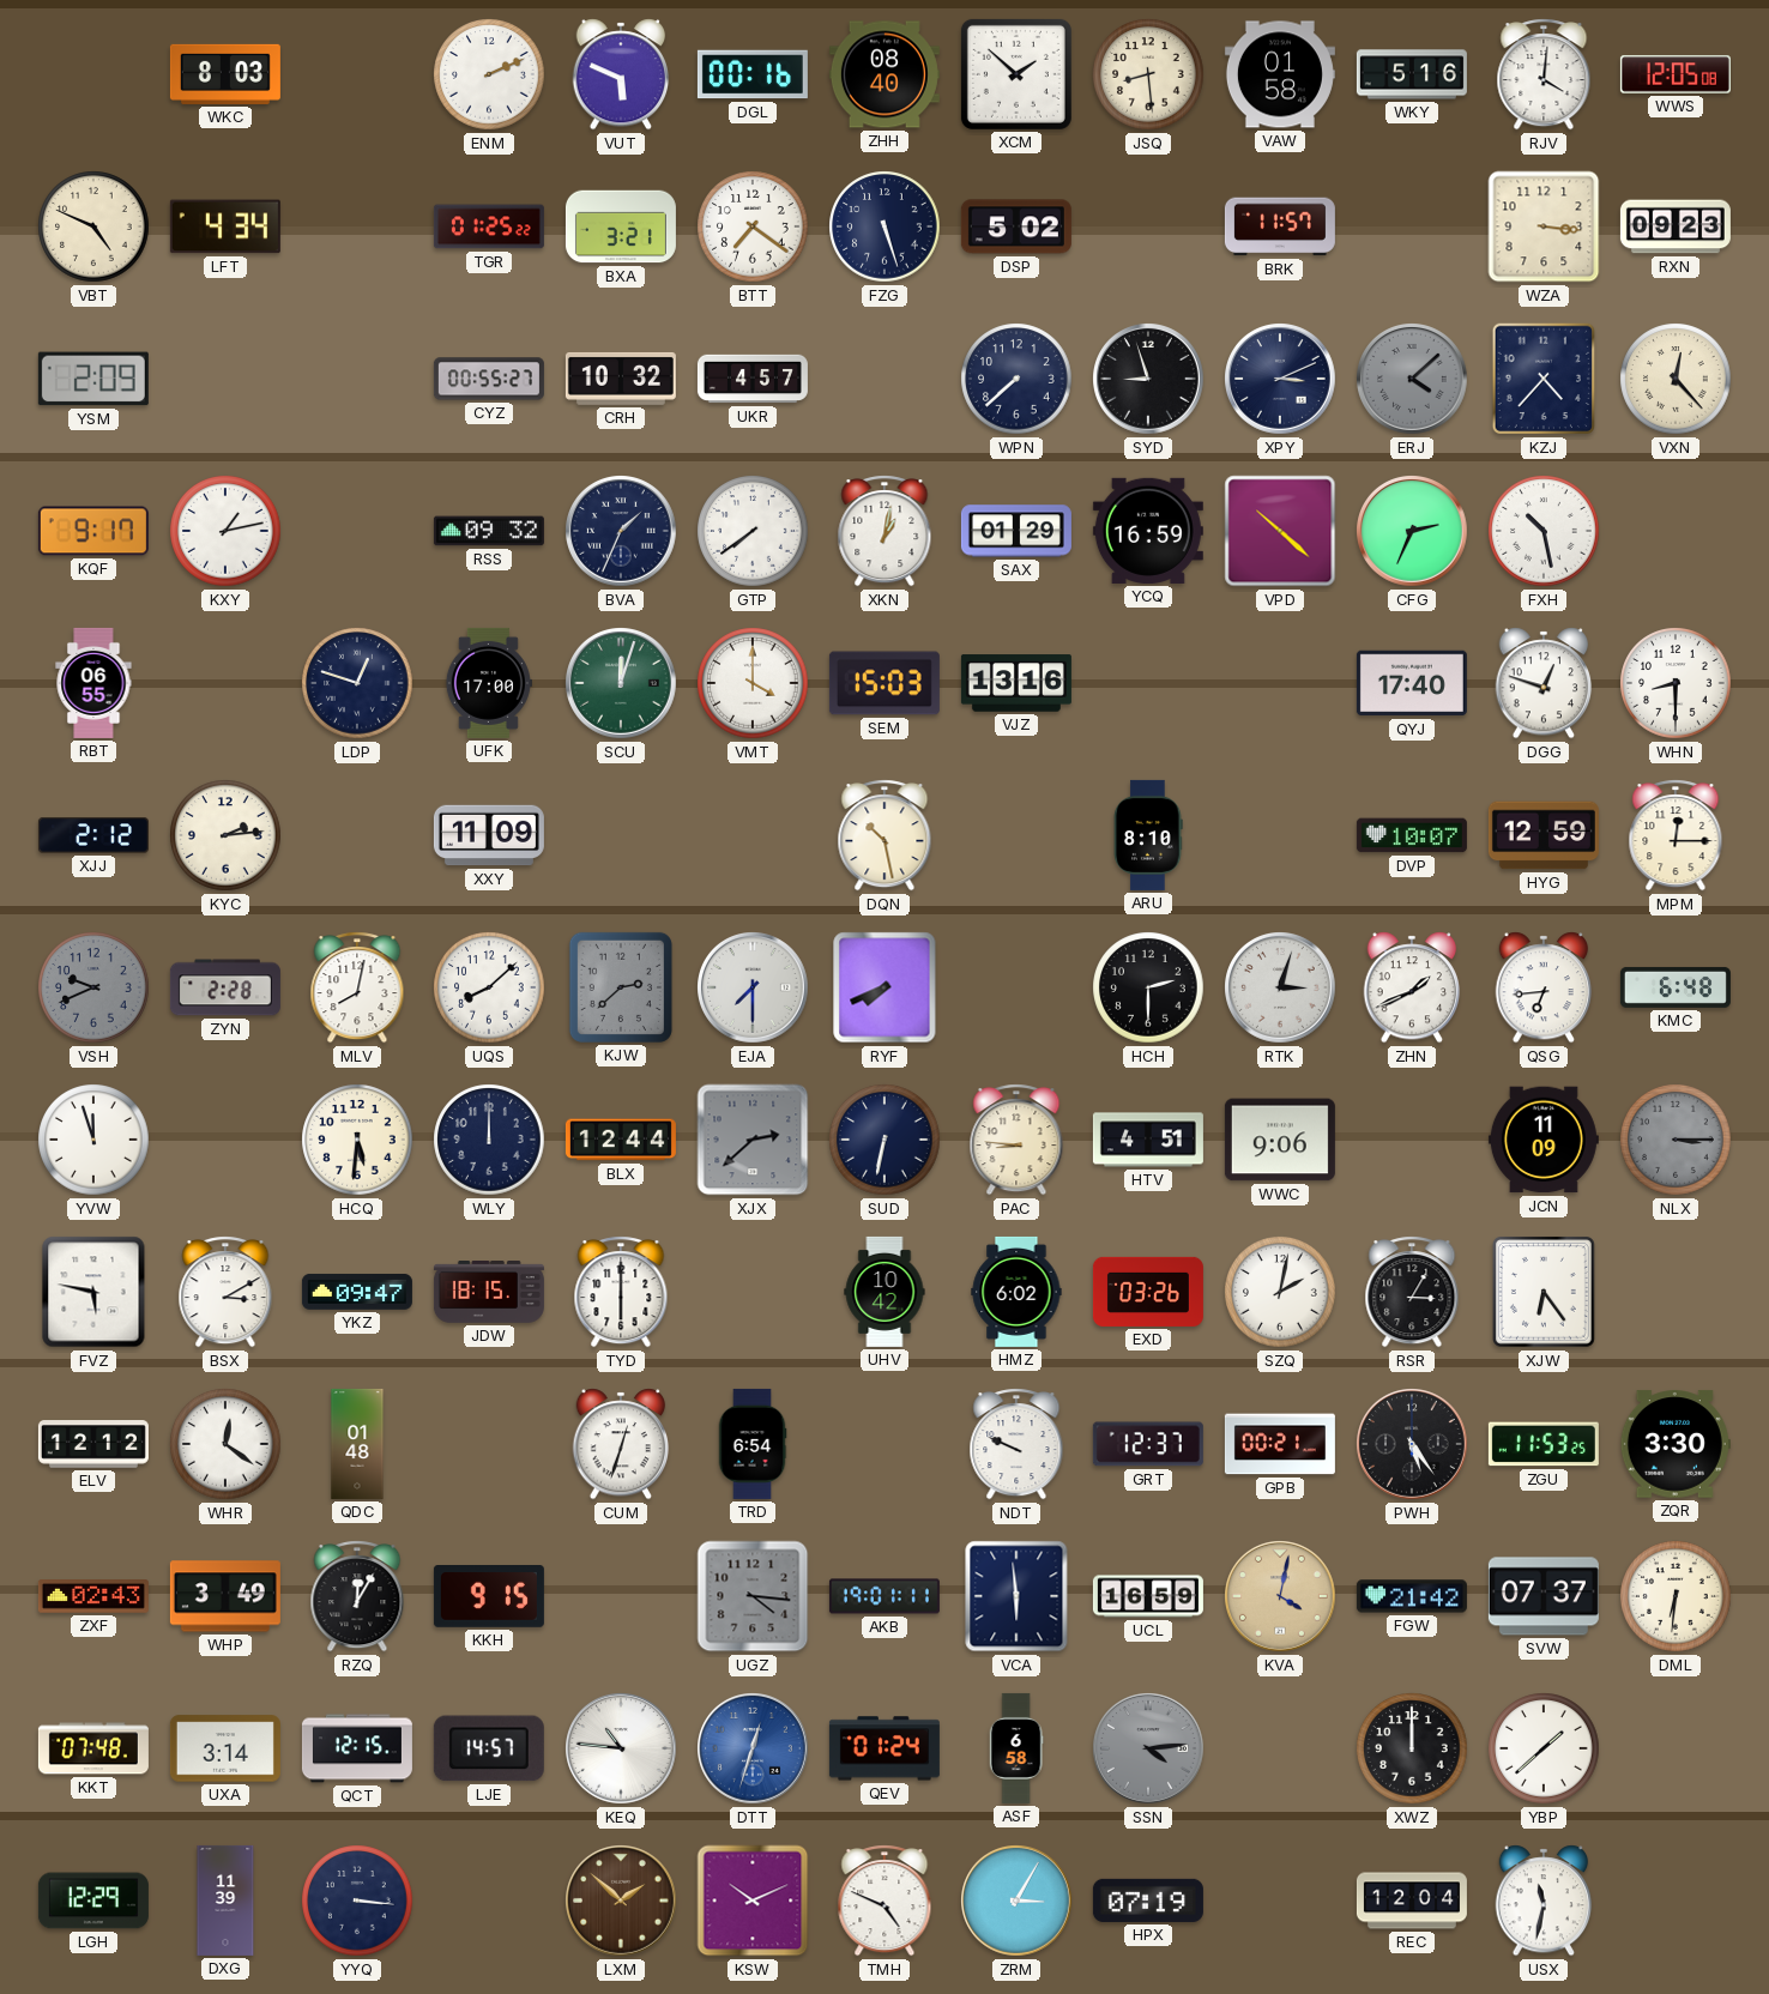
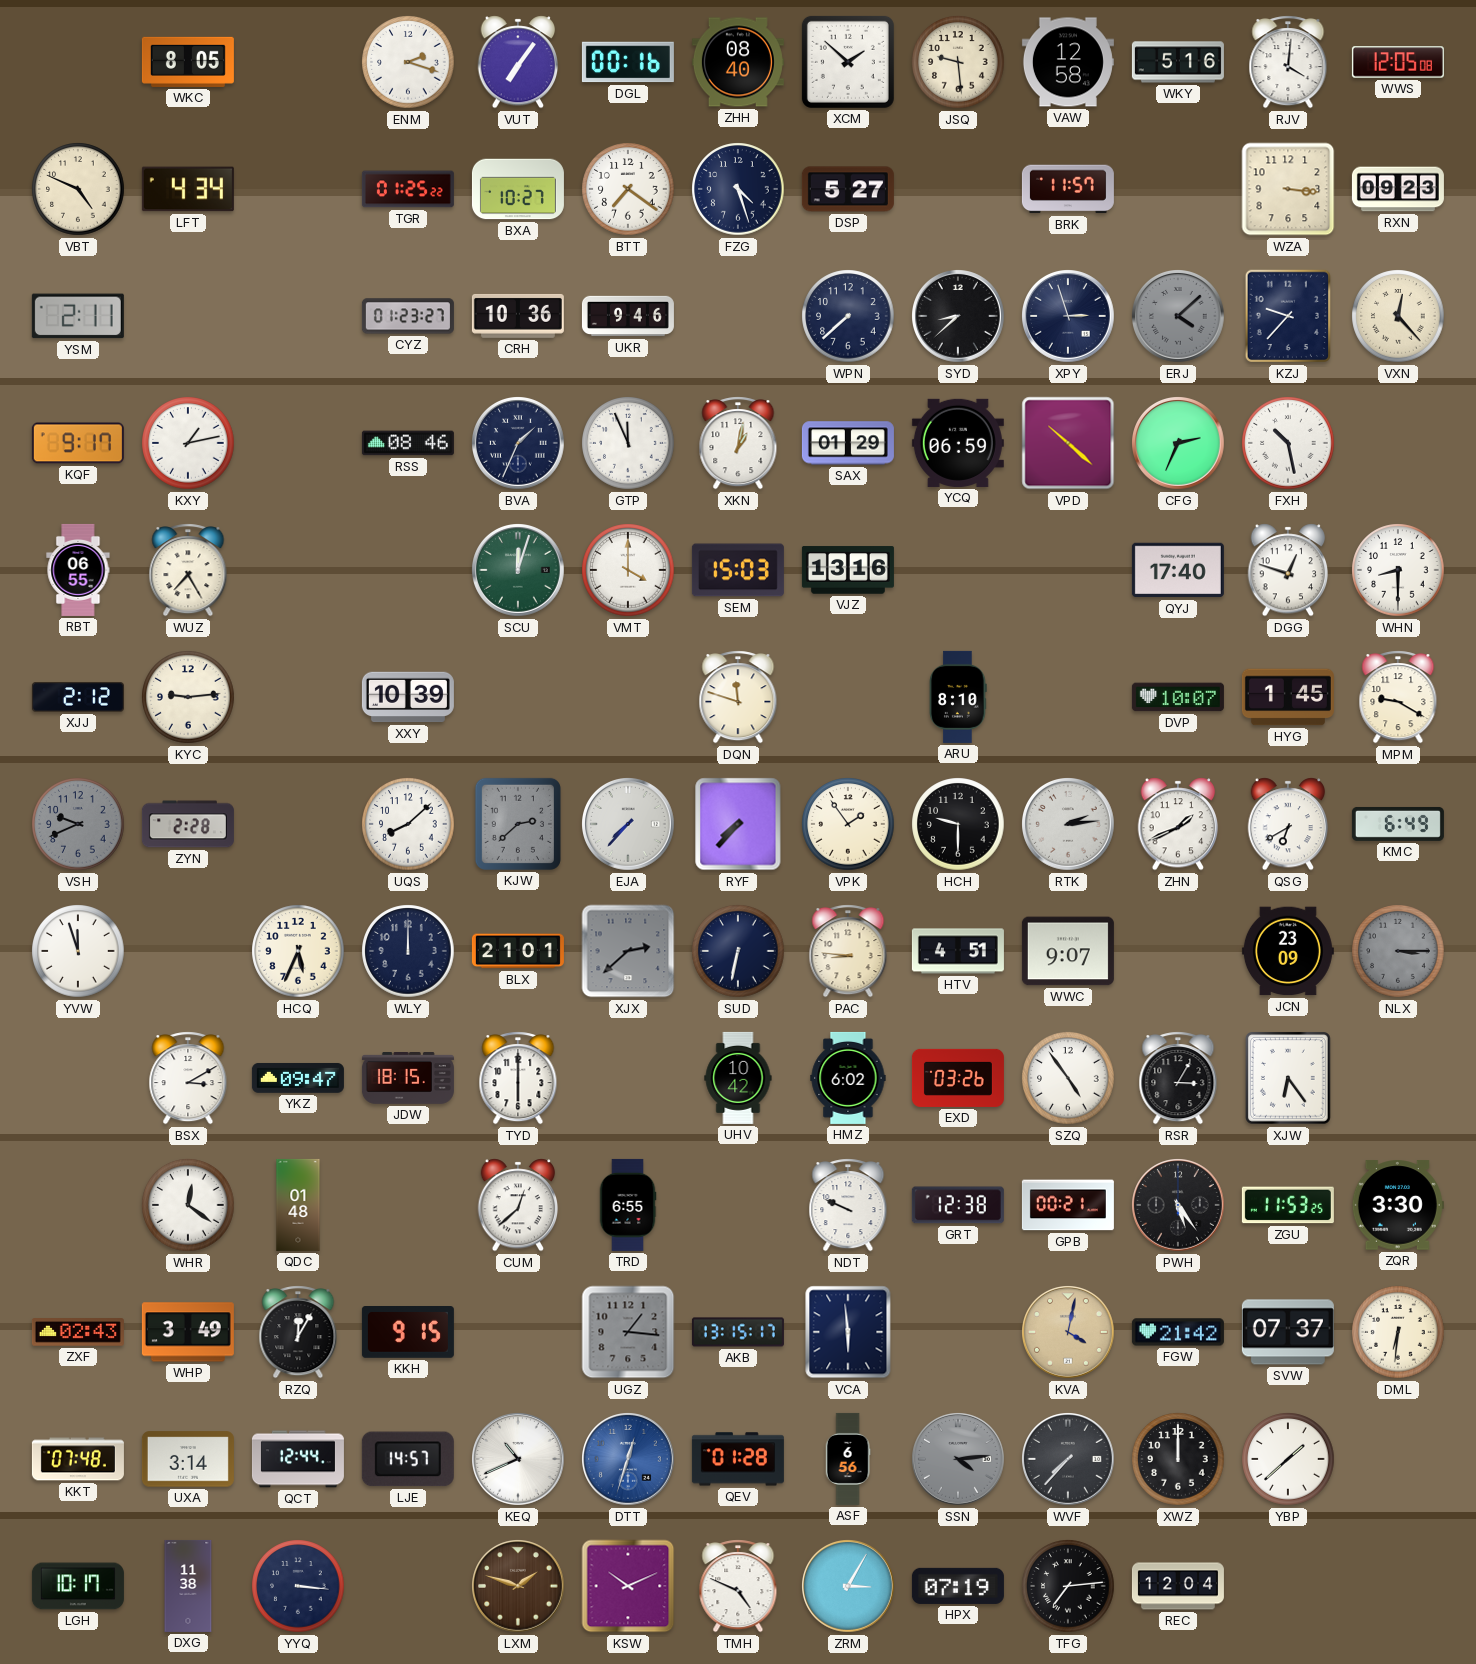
WKC: 8:03 -> 8:05
ENM: 2:11 -> 2:18
VUT: 5:49 -> 7:06
JSQ: 8:29 -> 9:29
VAW: 01:58 -> 12:58
BXA: 3:21 -> 10:27
FZG: 5:27 -> 4:27
DSP: 5:02 -> 5:27
YSM: 2:09 -> 2:11
CYZ: 00:55 -> 01:23
CRH: 10:32 -> 10:36
UKR: 4:57 -> 9:46
SYD: 8:57 -> 8:38
XPY: 3:11 -> 2:57
KZJ: 4:37 -> 9:37
RSS: 09:32 -> 08:46
GTP: 7:39 -> 11:56
YCQ: 16:59 -> 06:59
WUZ: none -> 7:25
LDP: 12:48 -> none
UFK: 17:00 -> none
KYC: 2:14 -> 9:14
XXY: 11:09 -> 10:39
DQN: 10:28 -> 11:48
HYG: 12:59 -> 1:45
MPM: 12:15 -> 9:20
MLV: 8:02 -> none
EJA: 7:30 -> 7:37
RYF: 7:41 -> 7:37
VPK: none -> 1:54
HCH: 2:30 -> 9:30
RTK: 3:03 -> 2:14
QSG: 6:44 -> 6:40
KMC: 6:48 -> 6:49
HCQ: 5:31 -> 5:34
BLX: 12:44 -> 21:01
WWC: 9:06 -> 9:07
JCN: 11:09 -> 23:09
FVZ: 5:47 -> none
SZQ: 2:02 -> 4:54
ELV: 12:12 -> none
CUM: 12:33 -> 12:38
TRD: 6:54 -> 6:55
GRT: 12:37 -> 12:38
UGZ: 4:16 -> 1:16
AKB: 19:01 -> 13:15
UCL: 16:59 -> none
QCT: 12:15 -> 12:44
KEQ: 10:46 -> 10:41
QEV: 01:24 -> 01:28
ASF: 6:58 -> 6:56
WVF: none -> 7:37
LGH: 12:29 -> 10:17
DXG: 11:39 -> 11:38
LXM: 1:52 -> 1:48
TFG: none -> 7:14
USX: 11:32 -> none
